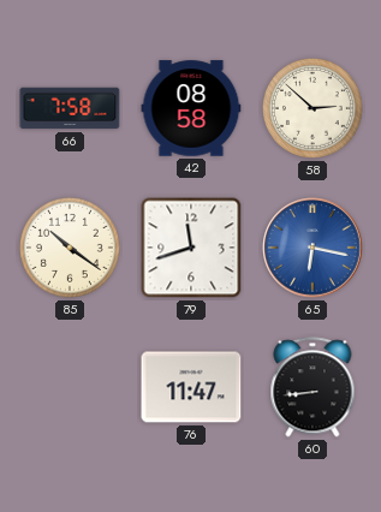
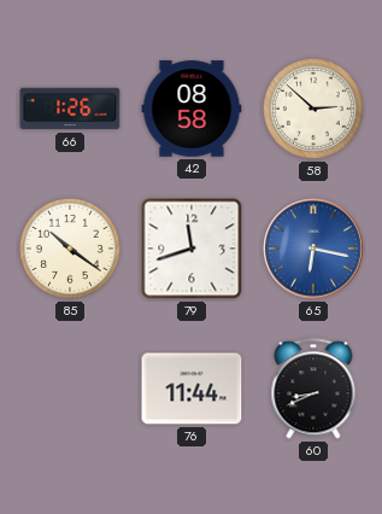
66: 7:58 -> 1:26
76: 11:47 -> 11:44
60: 8:44 -> 8:41
